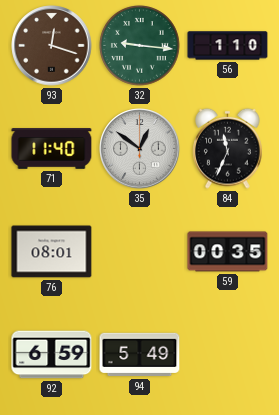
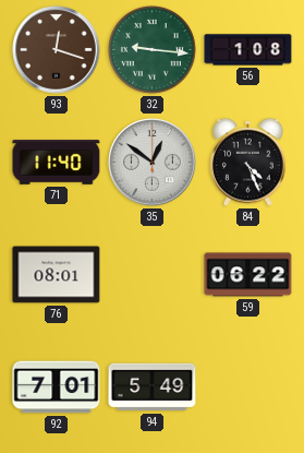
56: 1:10 -> 1:08
84: 11:34 -> 4:26
59: 00:35 -> 06:22
92: 6:59 -> 7:01
